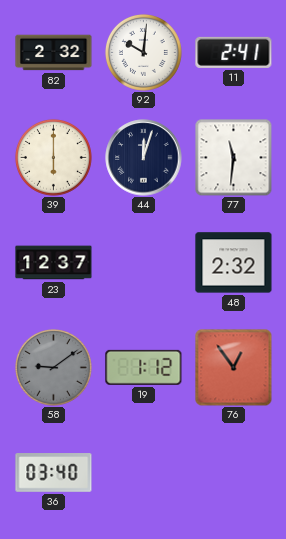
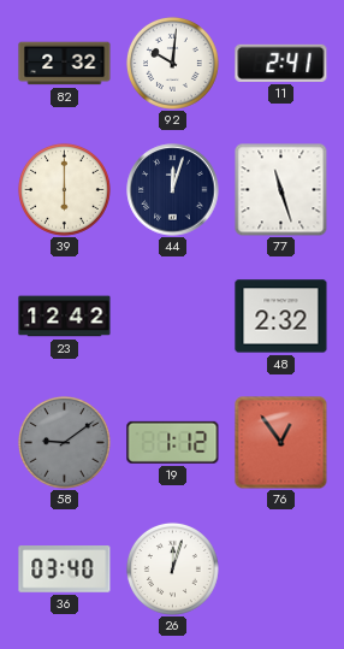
77: 11:31 -> 11:27
23: 12:37 -> 12:42
26: none -> 12:03
